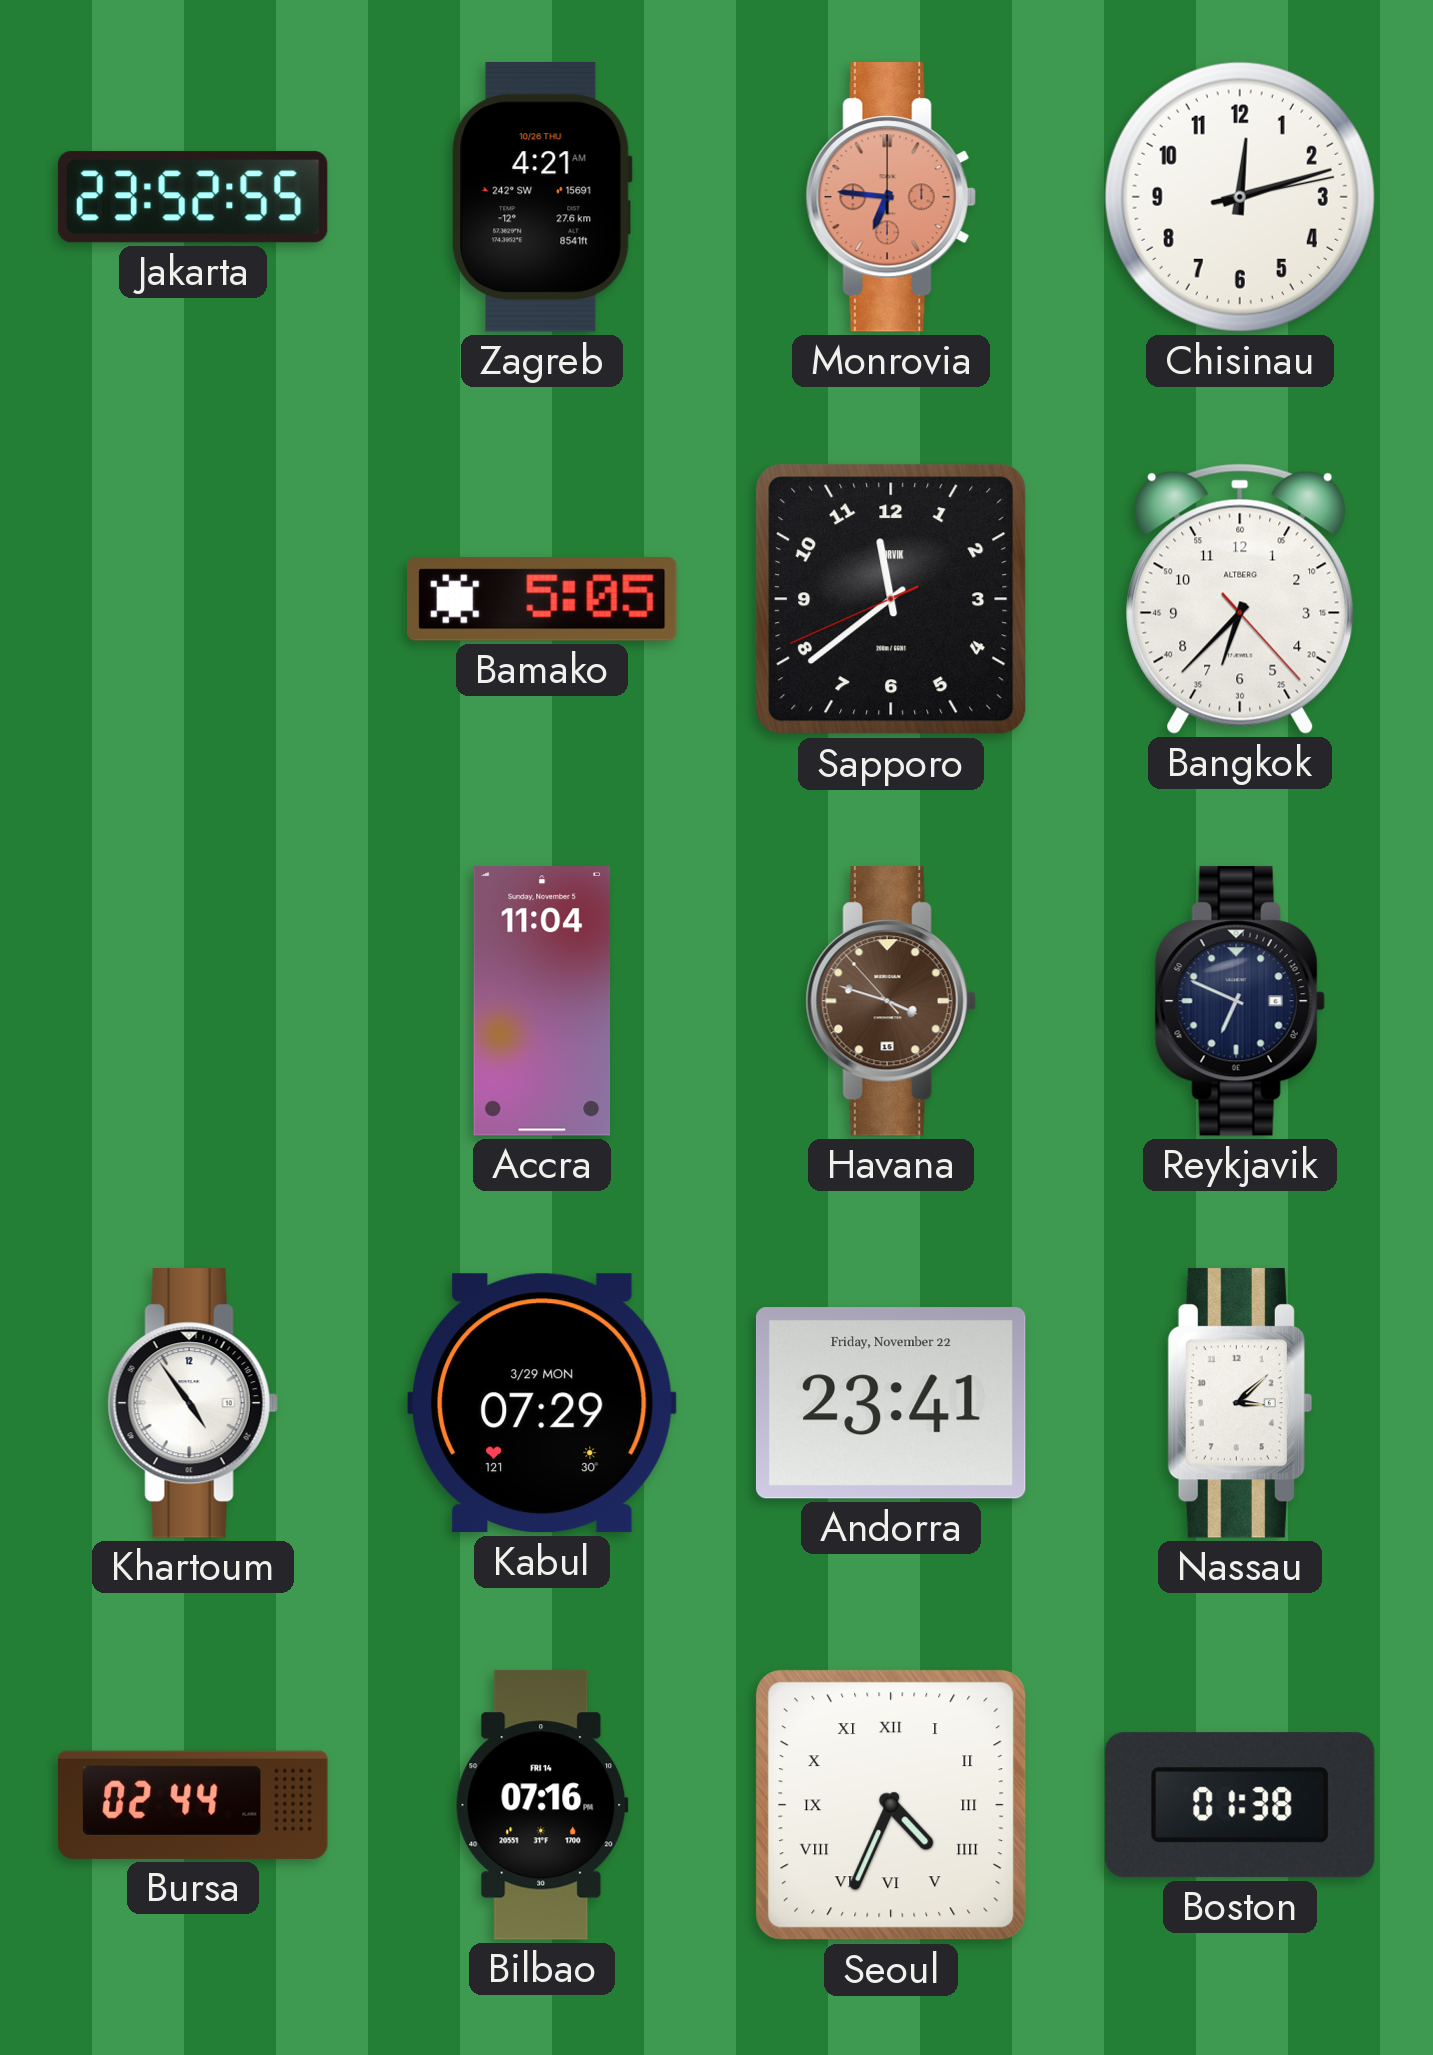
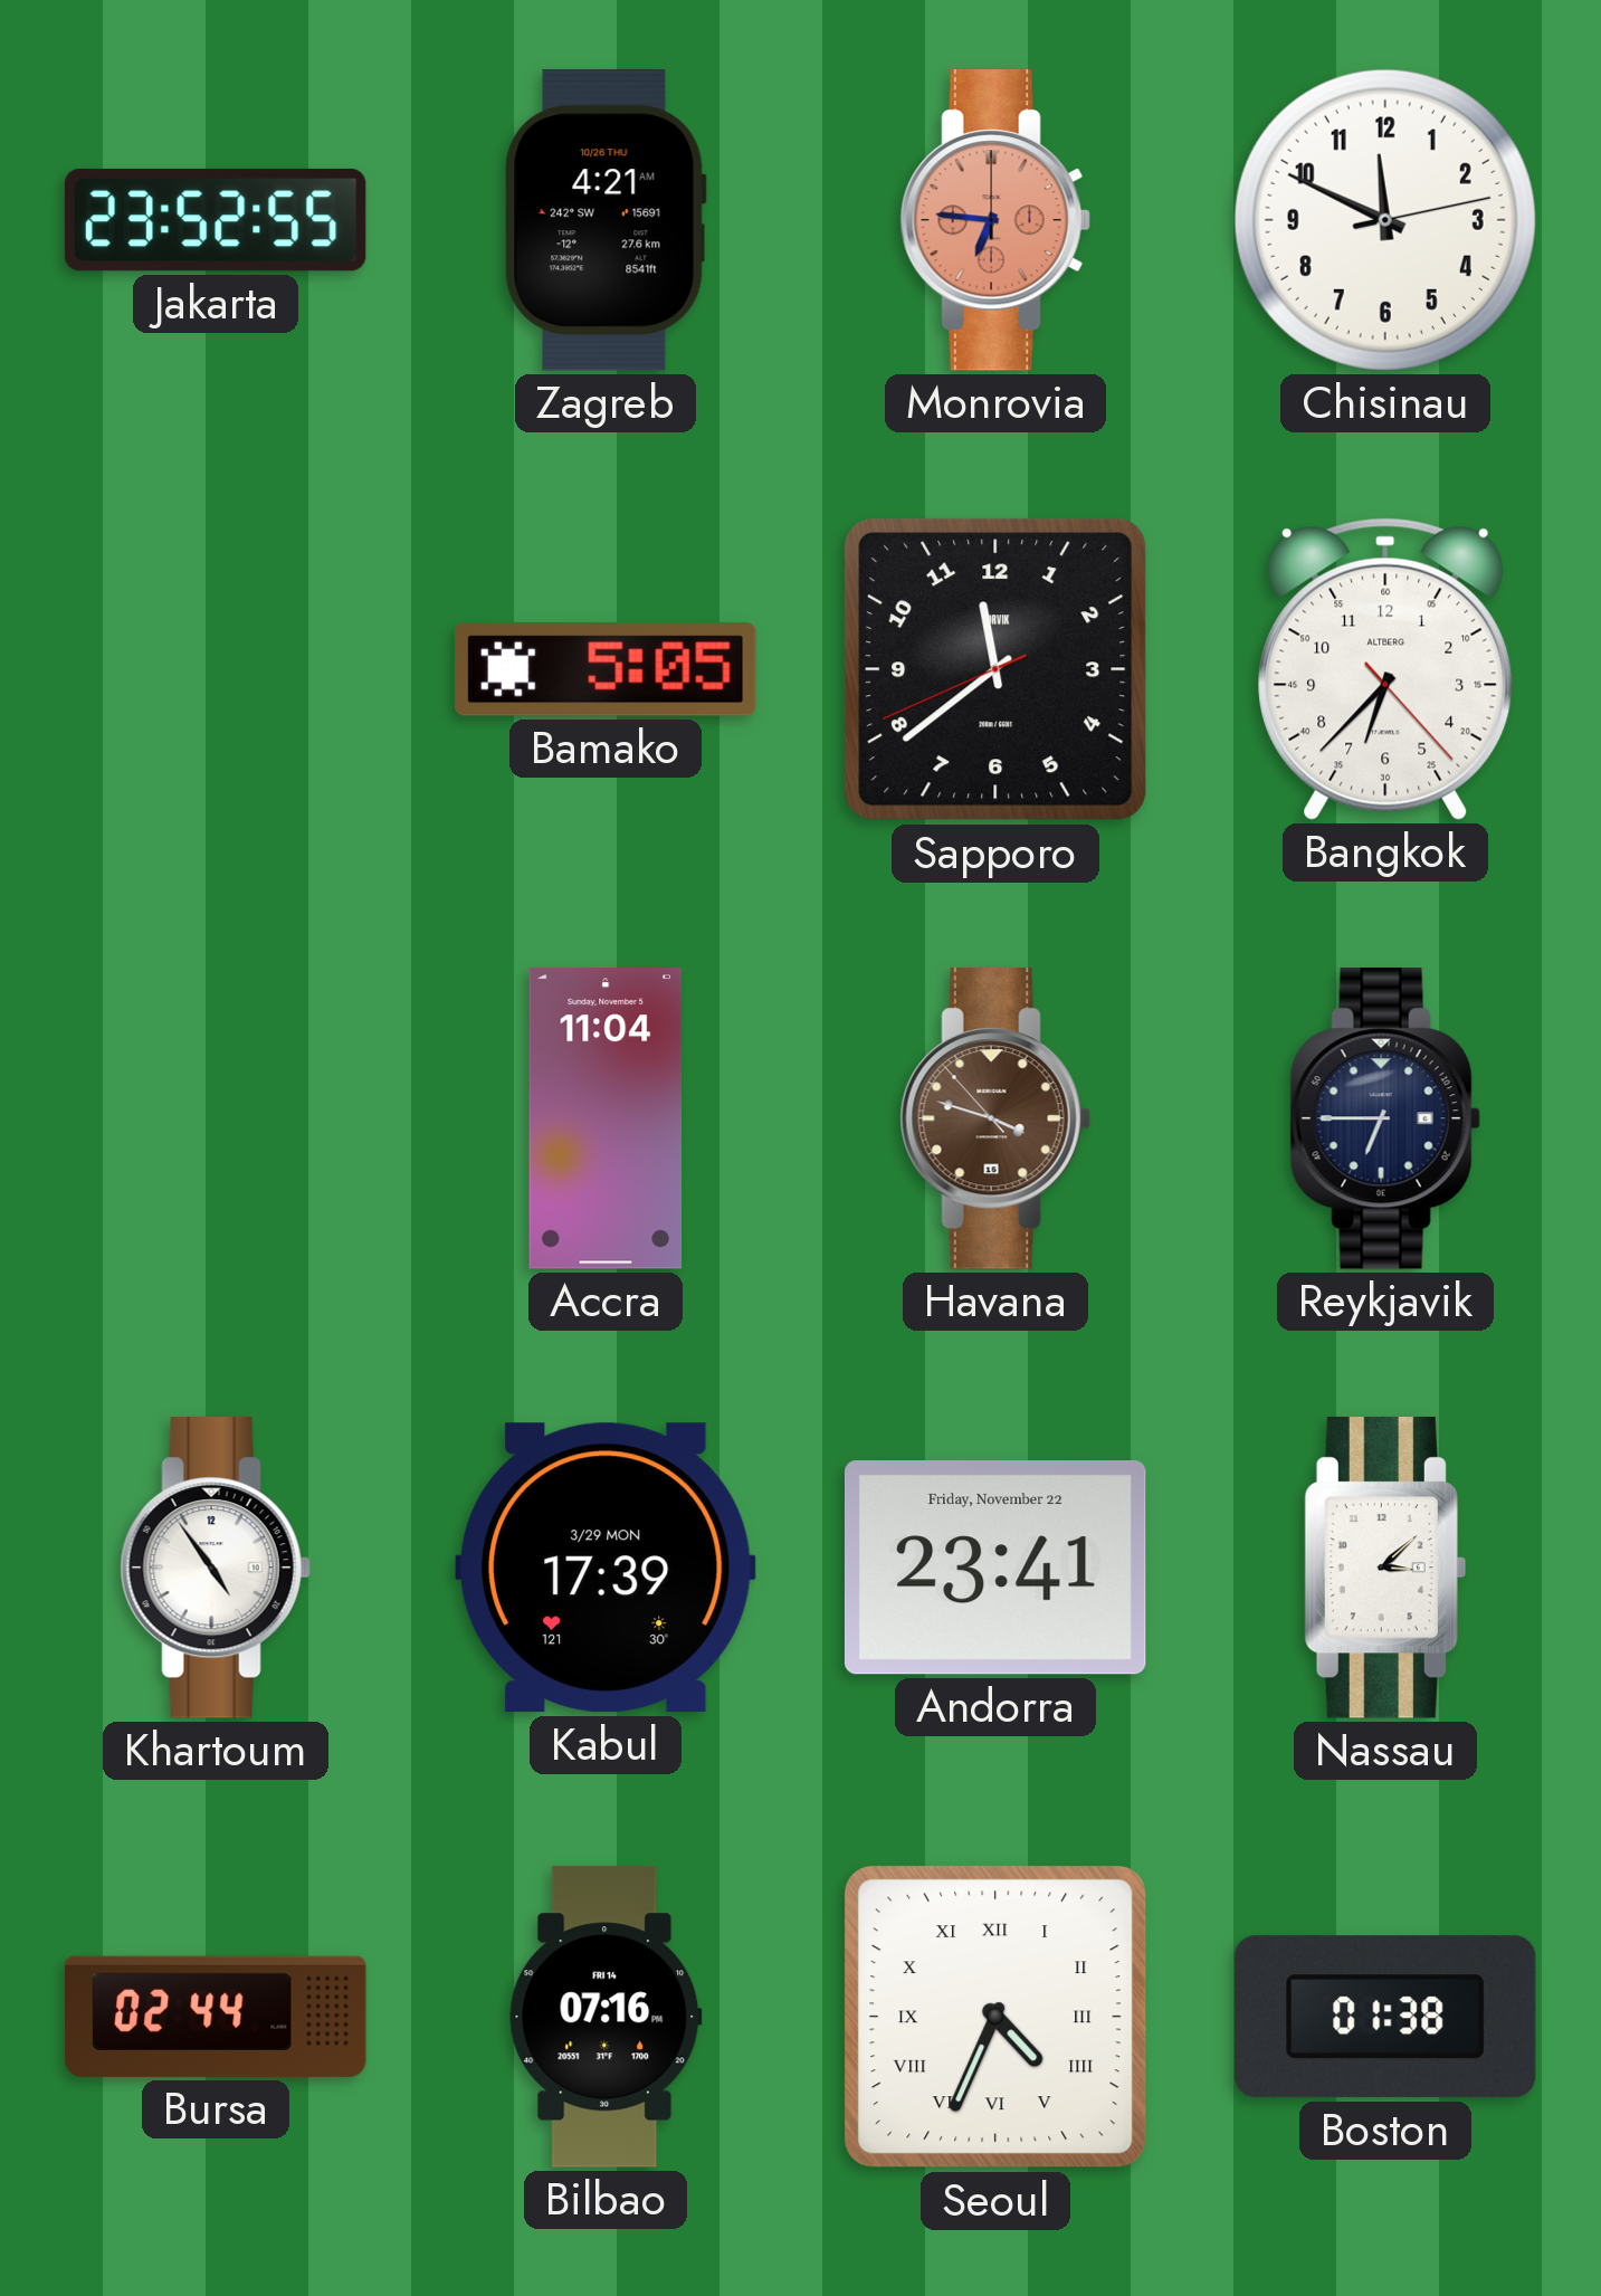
Chisinau: 12:12 -> 11:49
Reykjavik: 6:49 -> 6:45
Kabul: 07:29 -> 17:39
